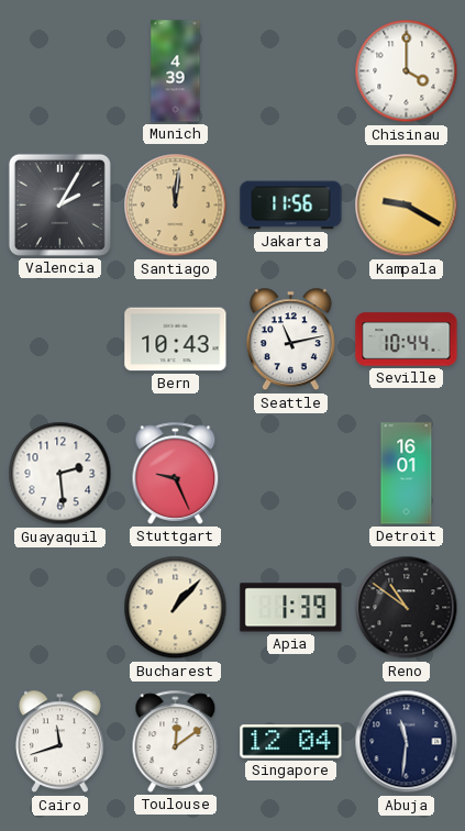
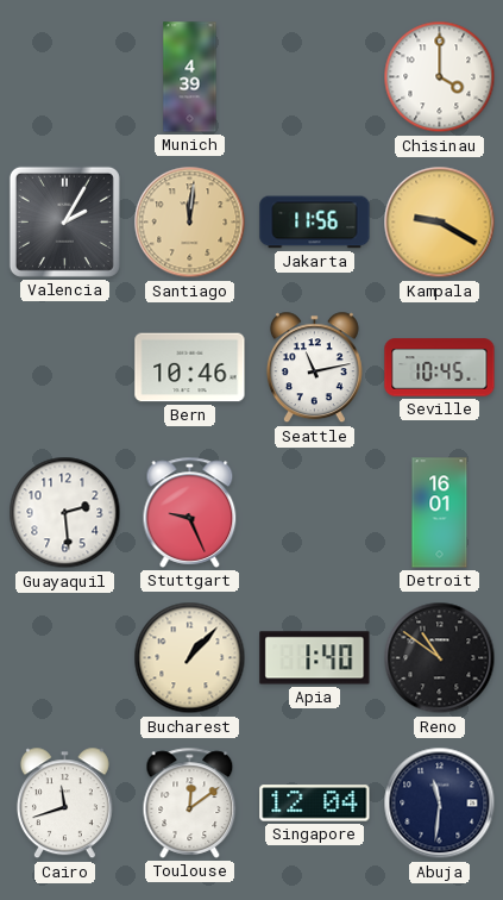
Bern: 10:43 -> 10:46
Seville: 10:44 -> 10:45
Apia: 1:39 -> 1:40
